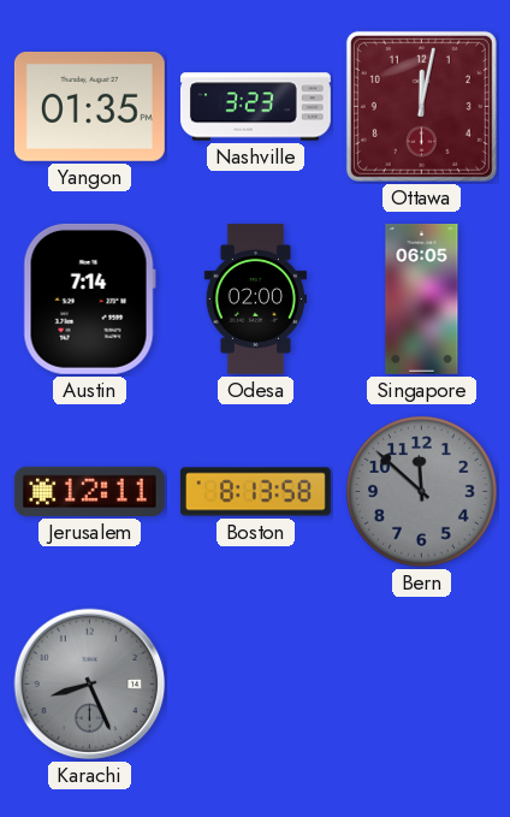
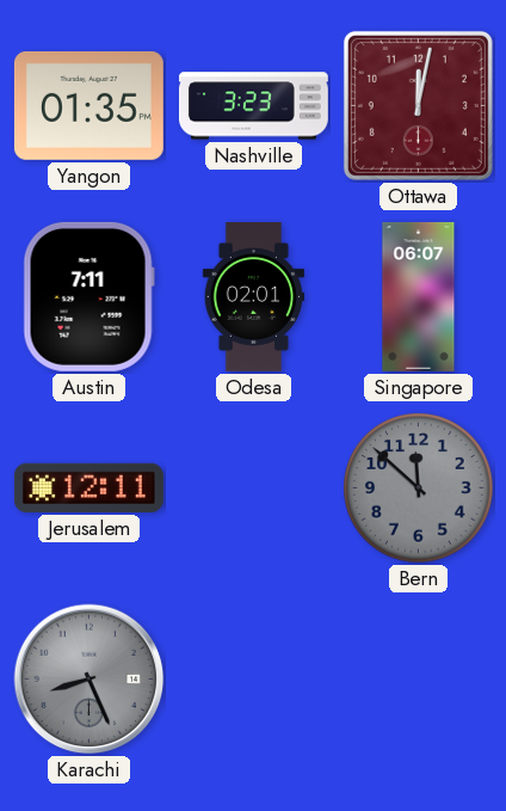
Austin: 7:14 -> 7:11
Odesa: 02:00 -> 02:01
Singapore: 06:05 -> 06:07
Boston: 8:13 -> none
